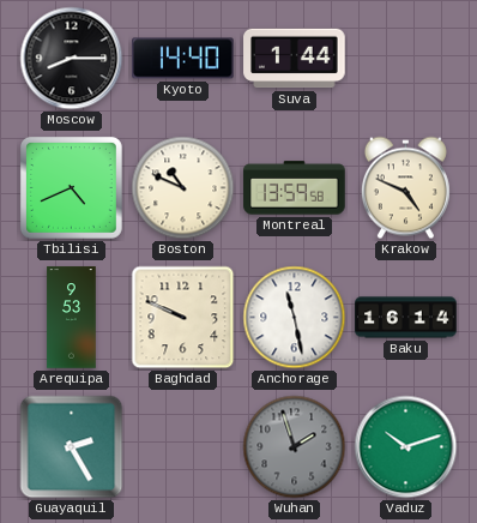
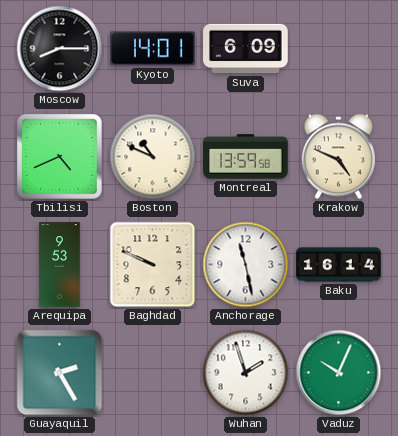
Kyoto: 14:40 -> 14:01
Suva: 1:44 -> 6:09
Wuhan dial: grey -> white
Vaduz: 10:12 -> 10:04
